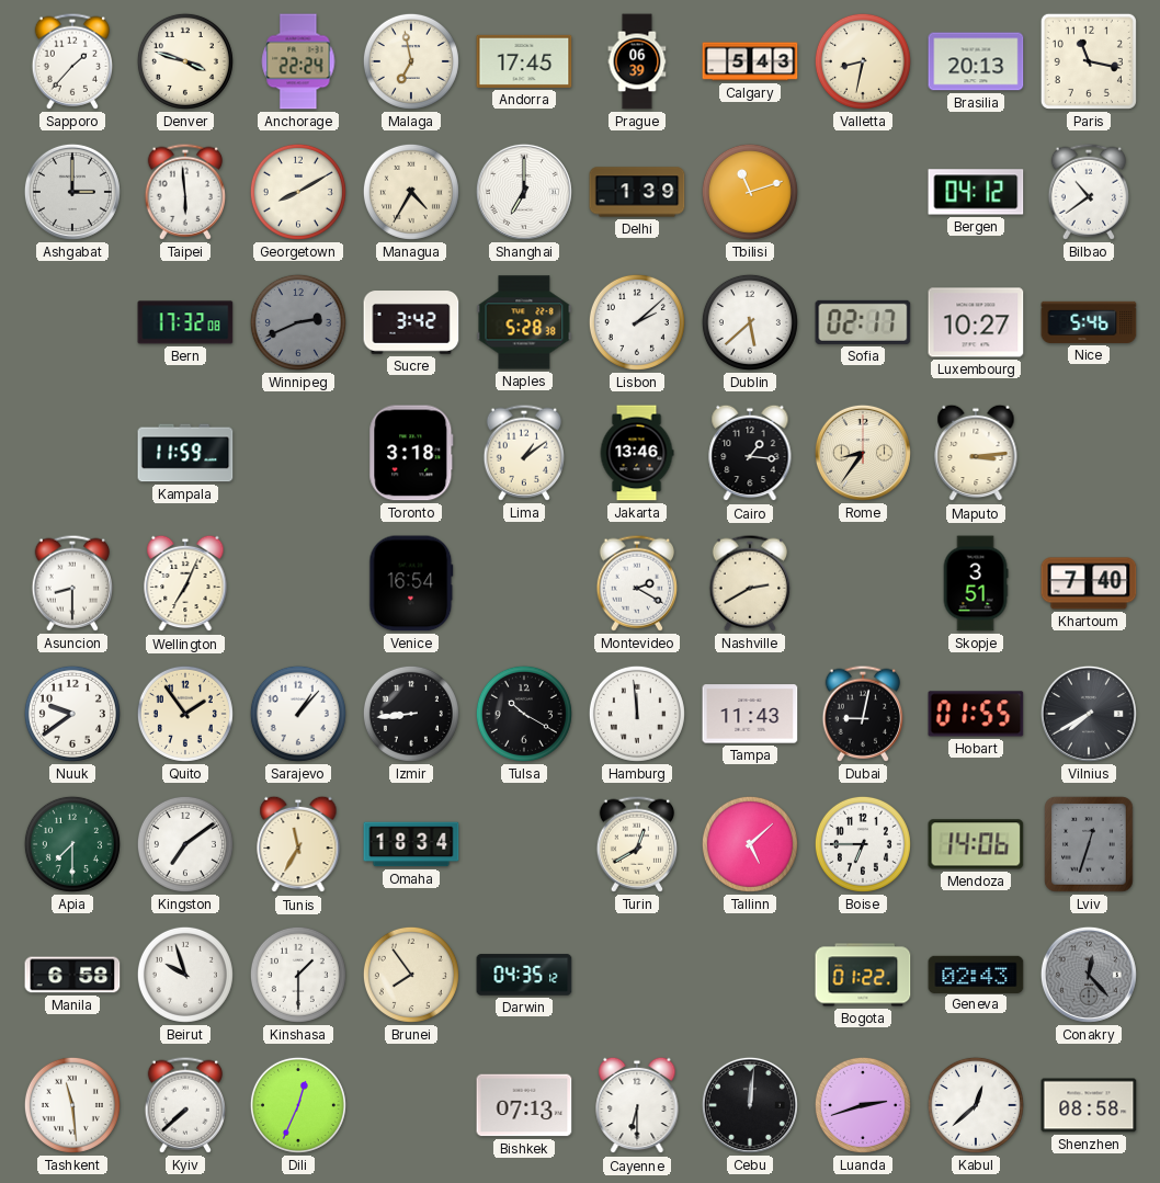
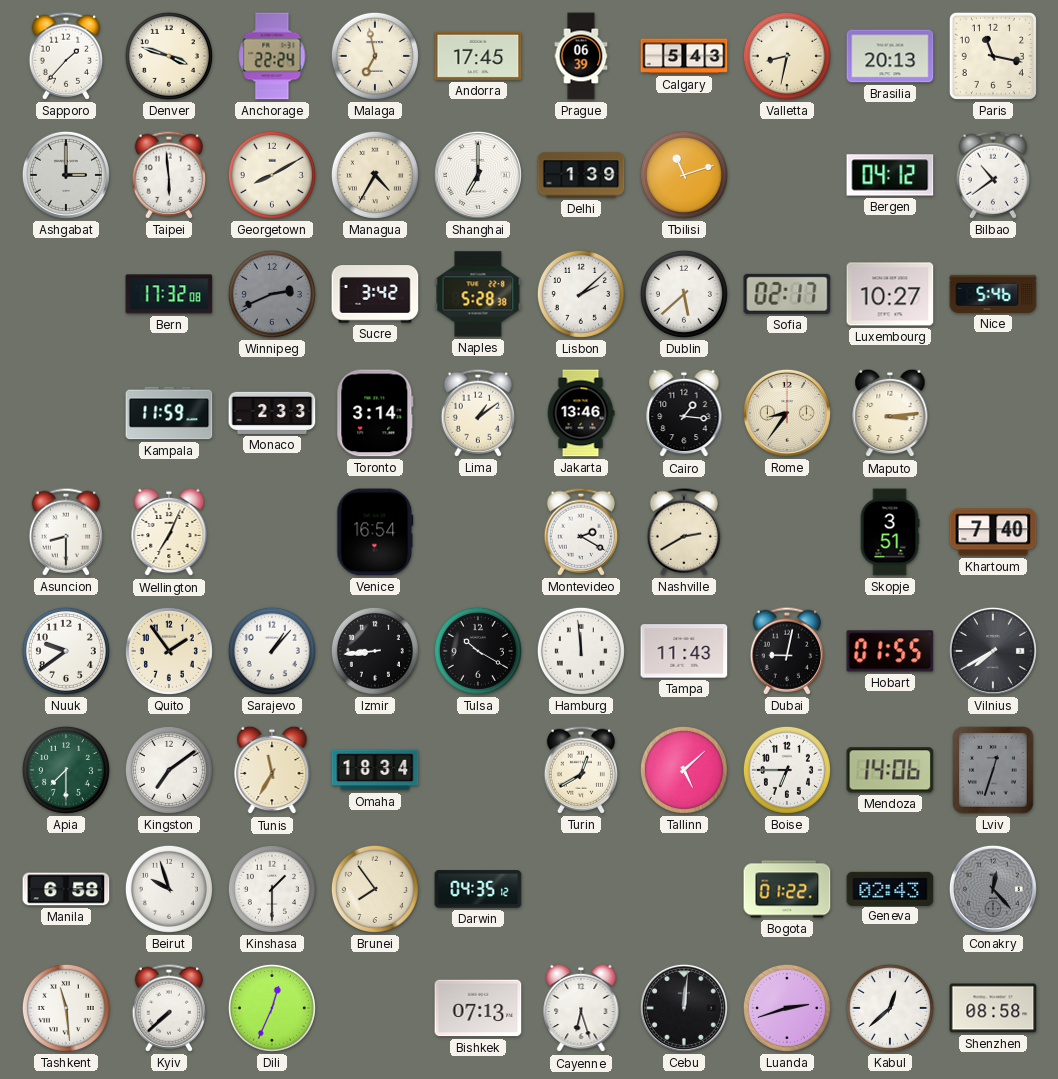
Monaco: none -> 2:33
Toronto: 3:18 -> 3:14
Cayenne: 6:30 -> 6:27
